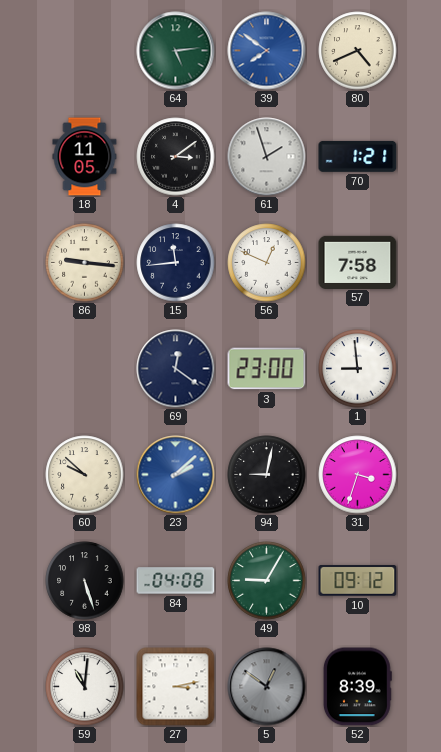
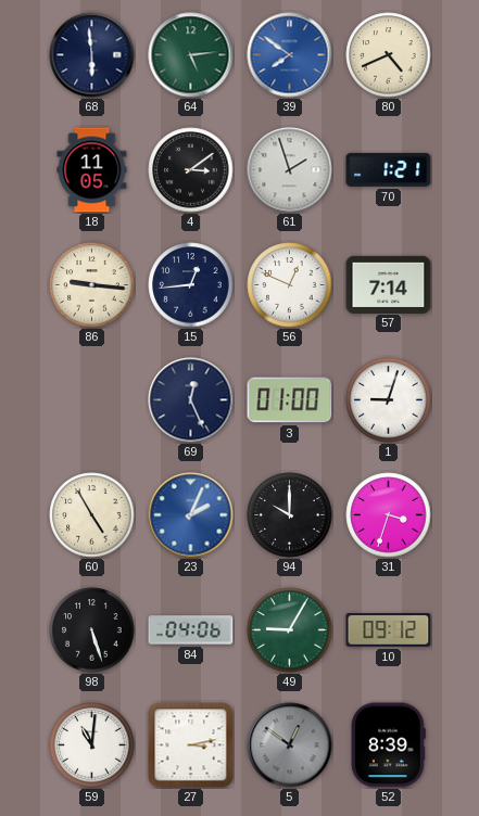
68: none -> 5:59
15: 11:44 -> 12:44
57: 7:58 -> 7:14
69: 12:21 -> 12:26
3: 23:00 -> 01:00
1: 8:59 -> 9:03
60: 9:52 -> 4:55
23: 2:08 -> 2:04
94: 9:02 -> 10:00
84: 04:08 -> 04:06
